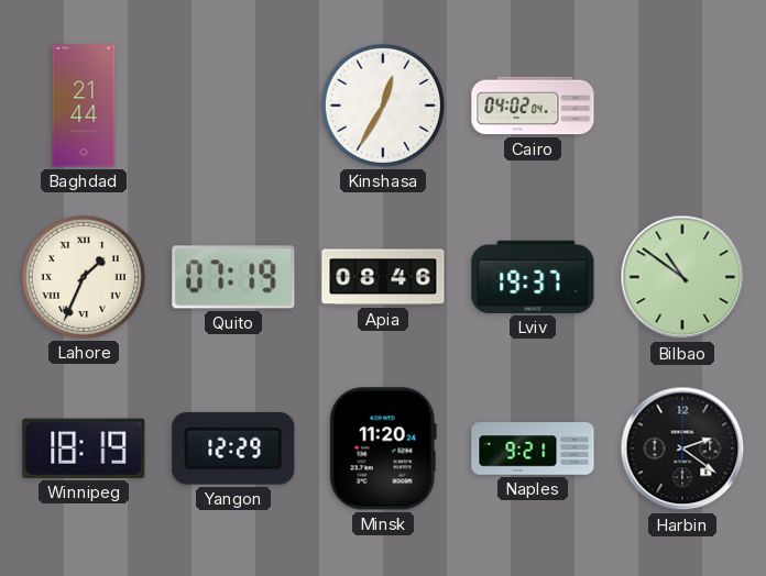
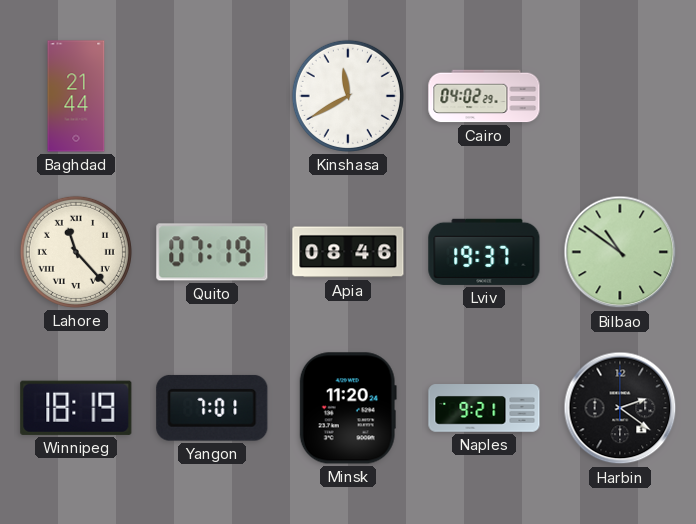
Kinshasa: 12:35 -> 11:40
Cairo: 04:02:04 -> 04:02:29
Lahore: 1:34 -> 11:23
Yangon: 12:29 -> 7:01
